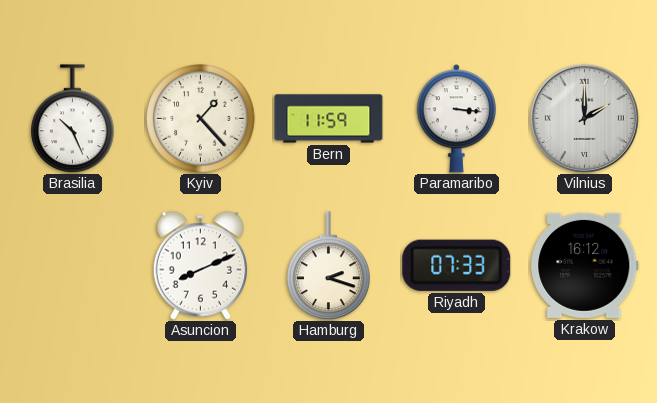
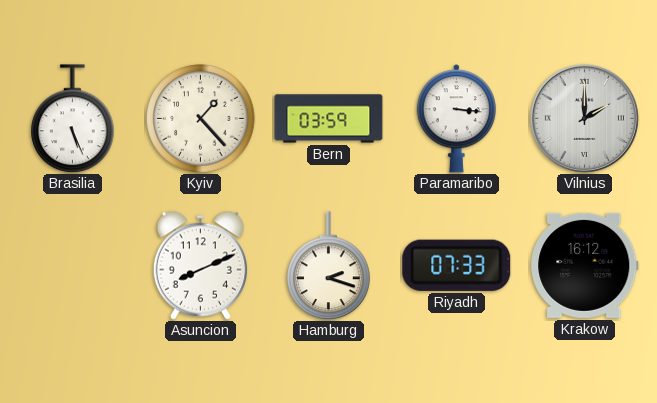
Brasilia: 10:26 -> 5:26
Bern: 11:59 -> 03:59
